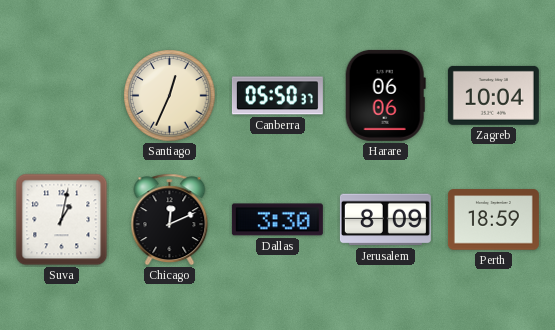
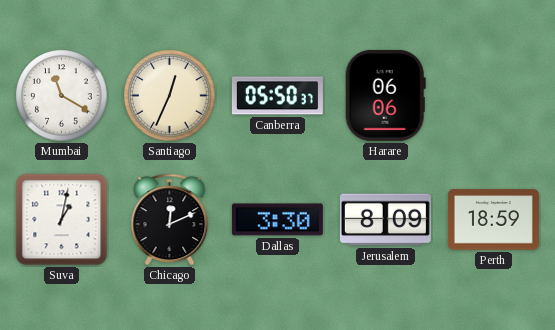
Mumbai: none -> 11:20
Zagreb: 10:04 -> none
